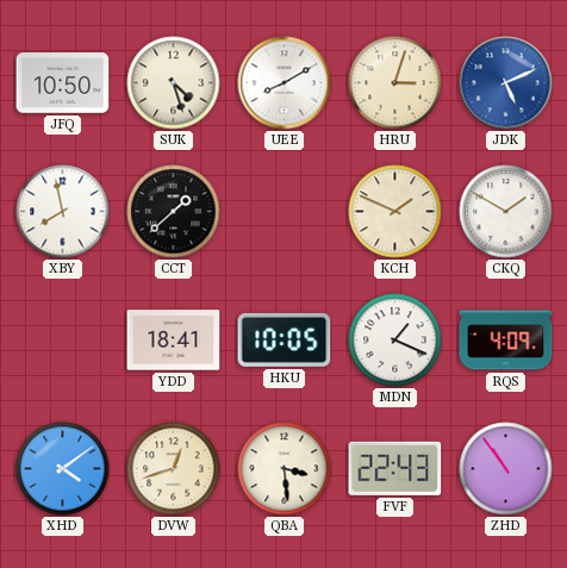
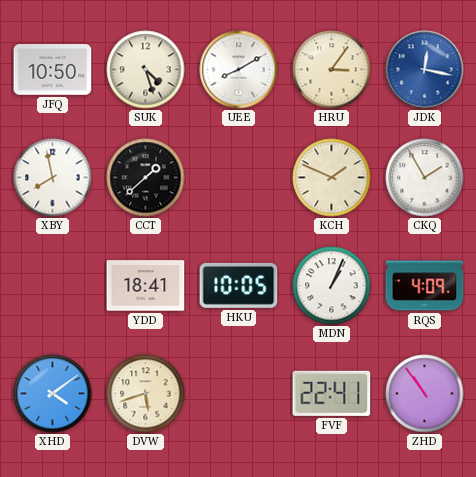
HRU: 3:03 -> 3:06
JDK: 5:11 -> 12:17
CKQ: 1:50 -> 1:55
MDN: 1:19 -> 1:04
DVW: 12:42 -> 5:42
QBA: 3:29 -> none
FVF: 22:43 -> 22:41
